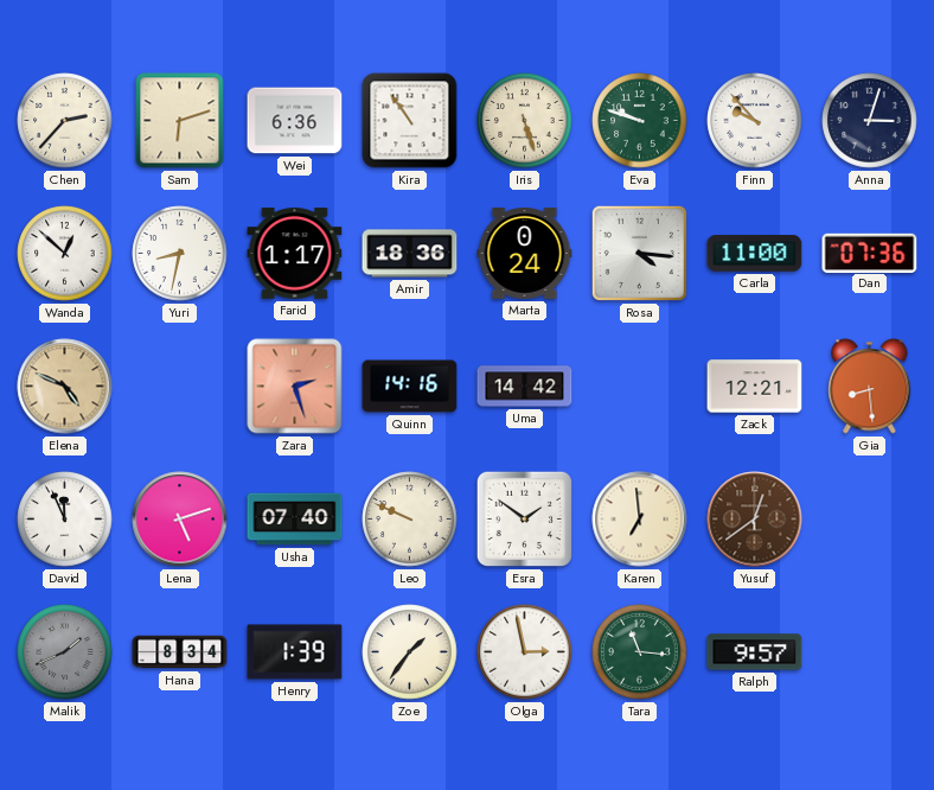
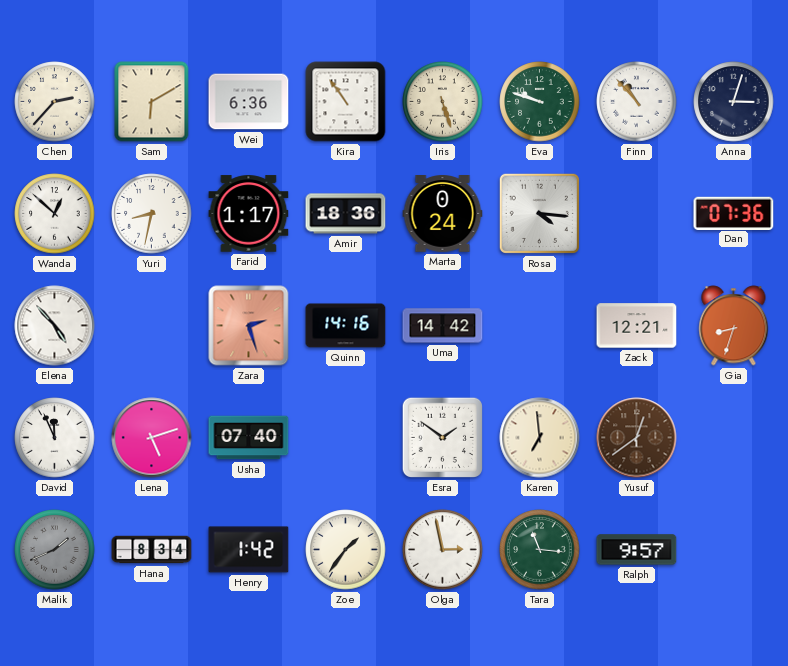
Sam: 6:12 -> 6:10
Finn: 9:53 -> 10:53
Carla: 11:00 -> none
Elena: 4:49 -> 4:53
Elena dial: champagne -> white
Gia: 8:29 -> 8:33
Leo: 9:49 -> none
Henry: 1:39 -> 1:42
